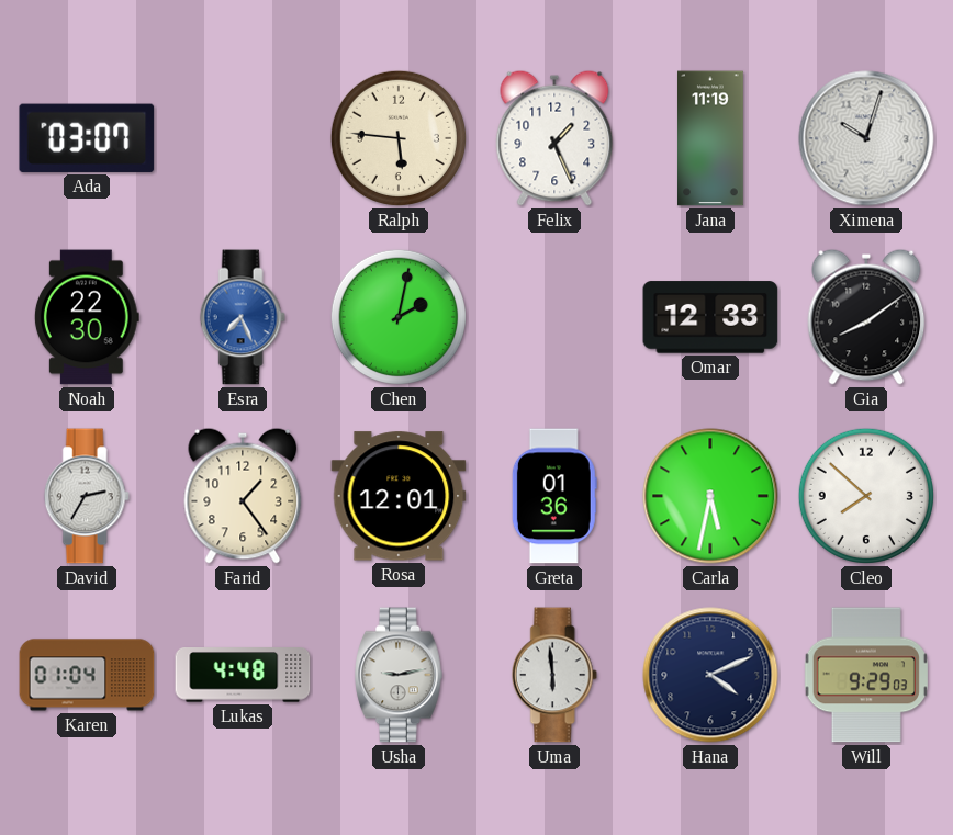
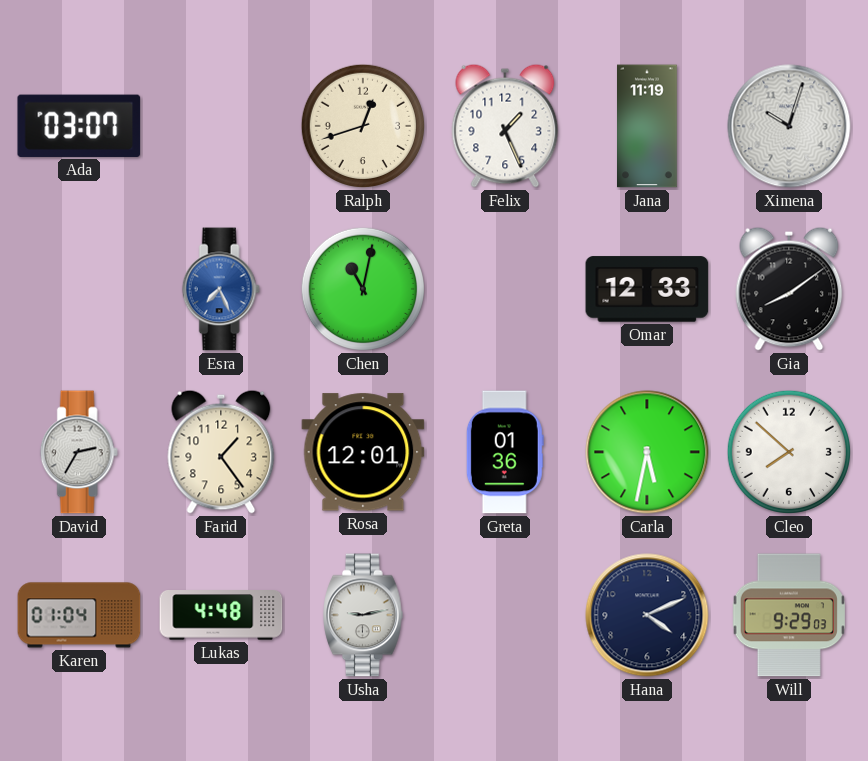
Ralph: 5:46 -> 12:42
Noah: 22:30 -> none
Chen: 2:02 -> 11:02
Uma: 5:59 -> none
